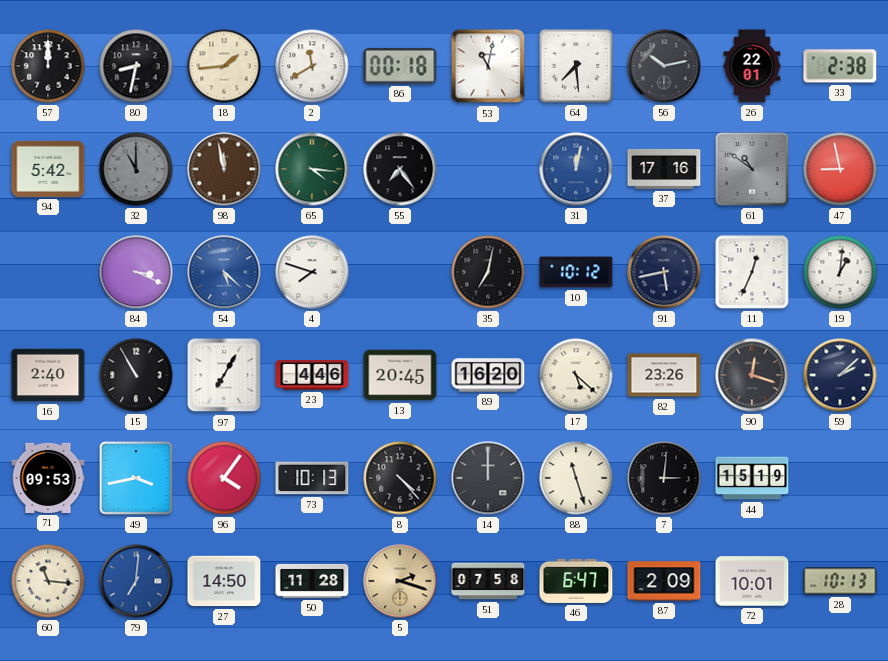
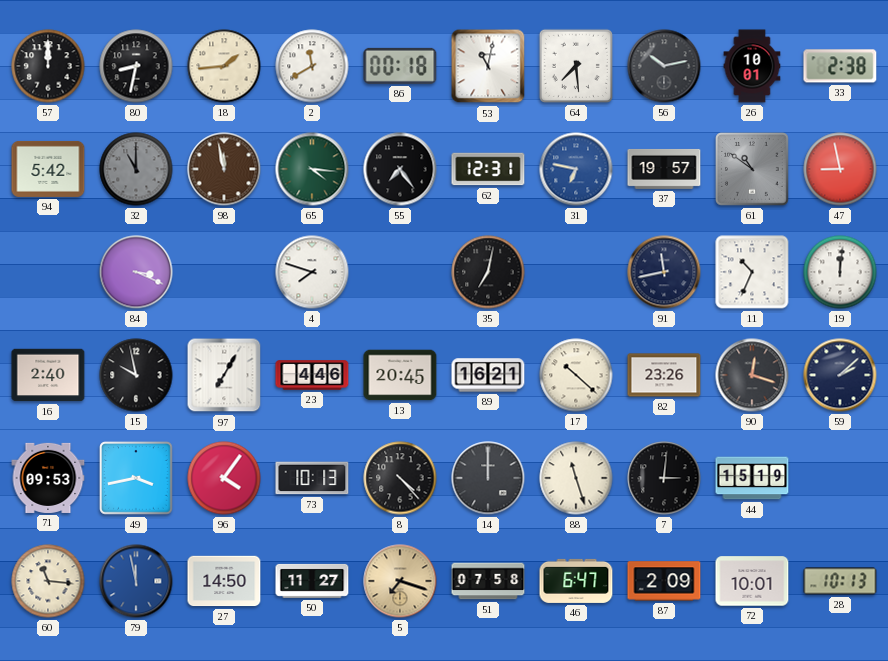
26: 22:01 -> 10:01
62: none -> 12:31
31: 12:02 -> 6:47
37: 17:16 -> 19:57
54: 5:22 -> none
10: 10:12 -> none
91: 5:43 -> 11:43
11: 12:34 -> 10:34
19: 1:01 -> 12:01
15: 10:55 -> 9:58
89: 16:20 -> 16:21
17: 5:22 -> 10:22
79: 7:01 -> 11:58
50: 11:28 -> 11:27
5: 2:18 -> 7:18
